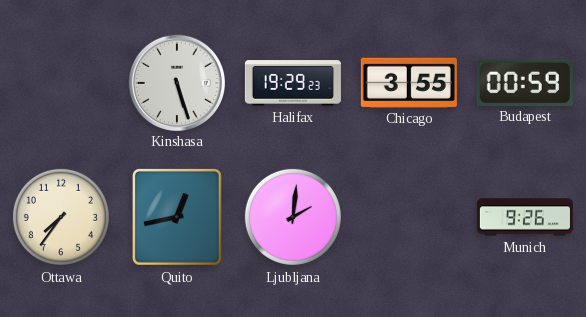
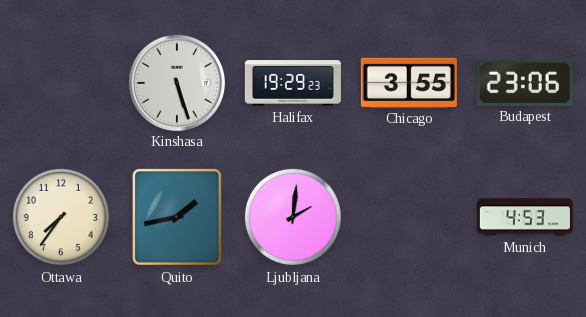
Budapest: 00:59 -> 23:06
Quito: 12:43 -> 1:43
Munich: 9:26 -> 4:53
